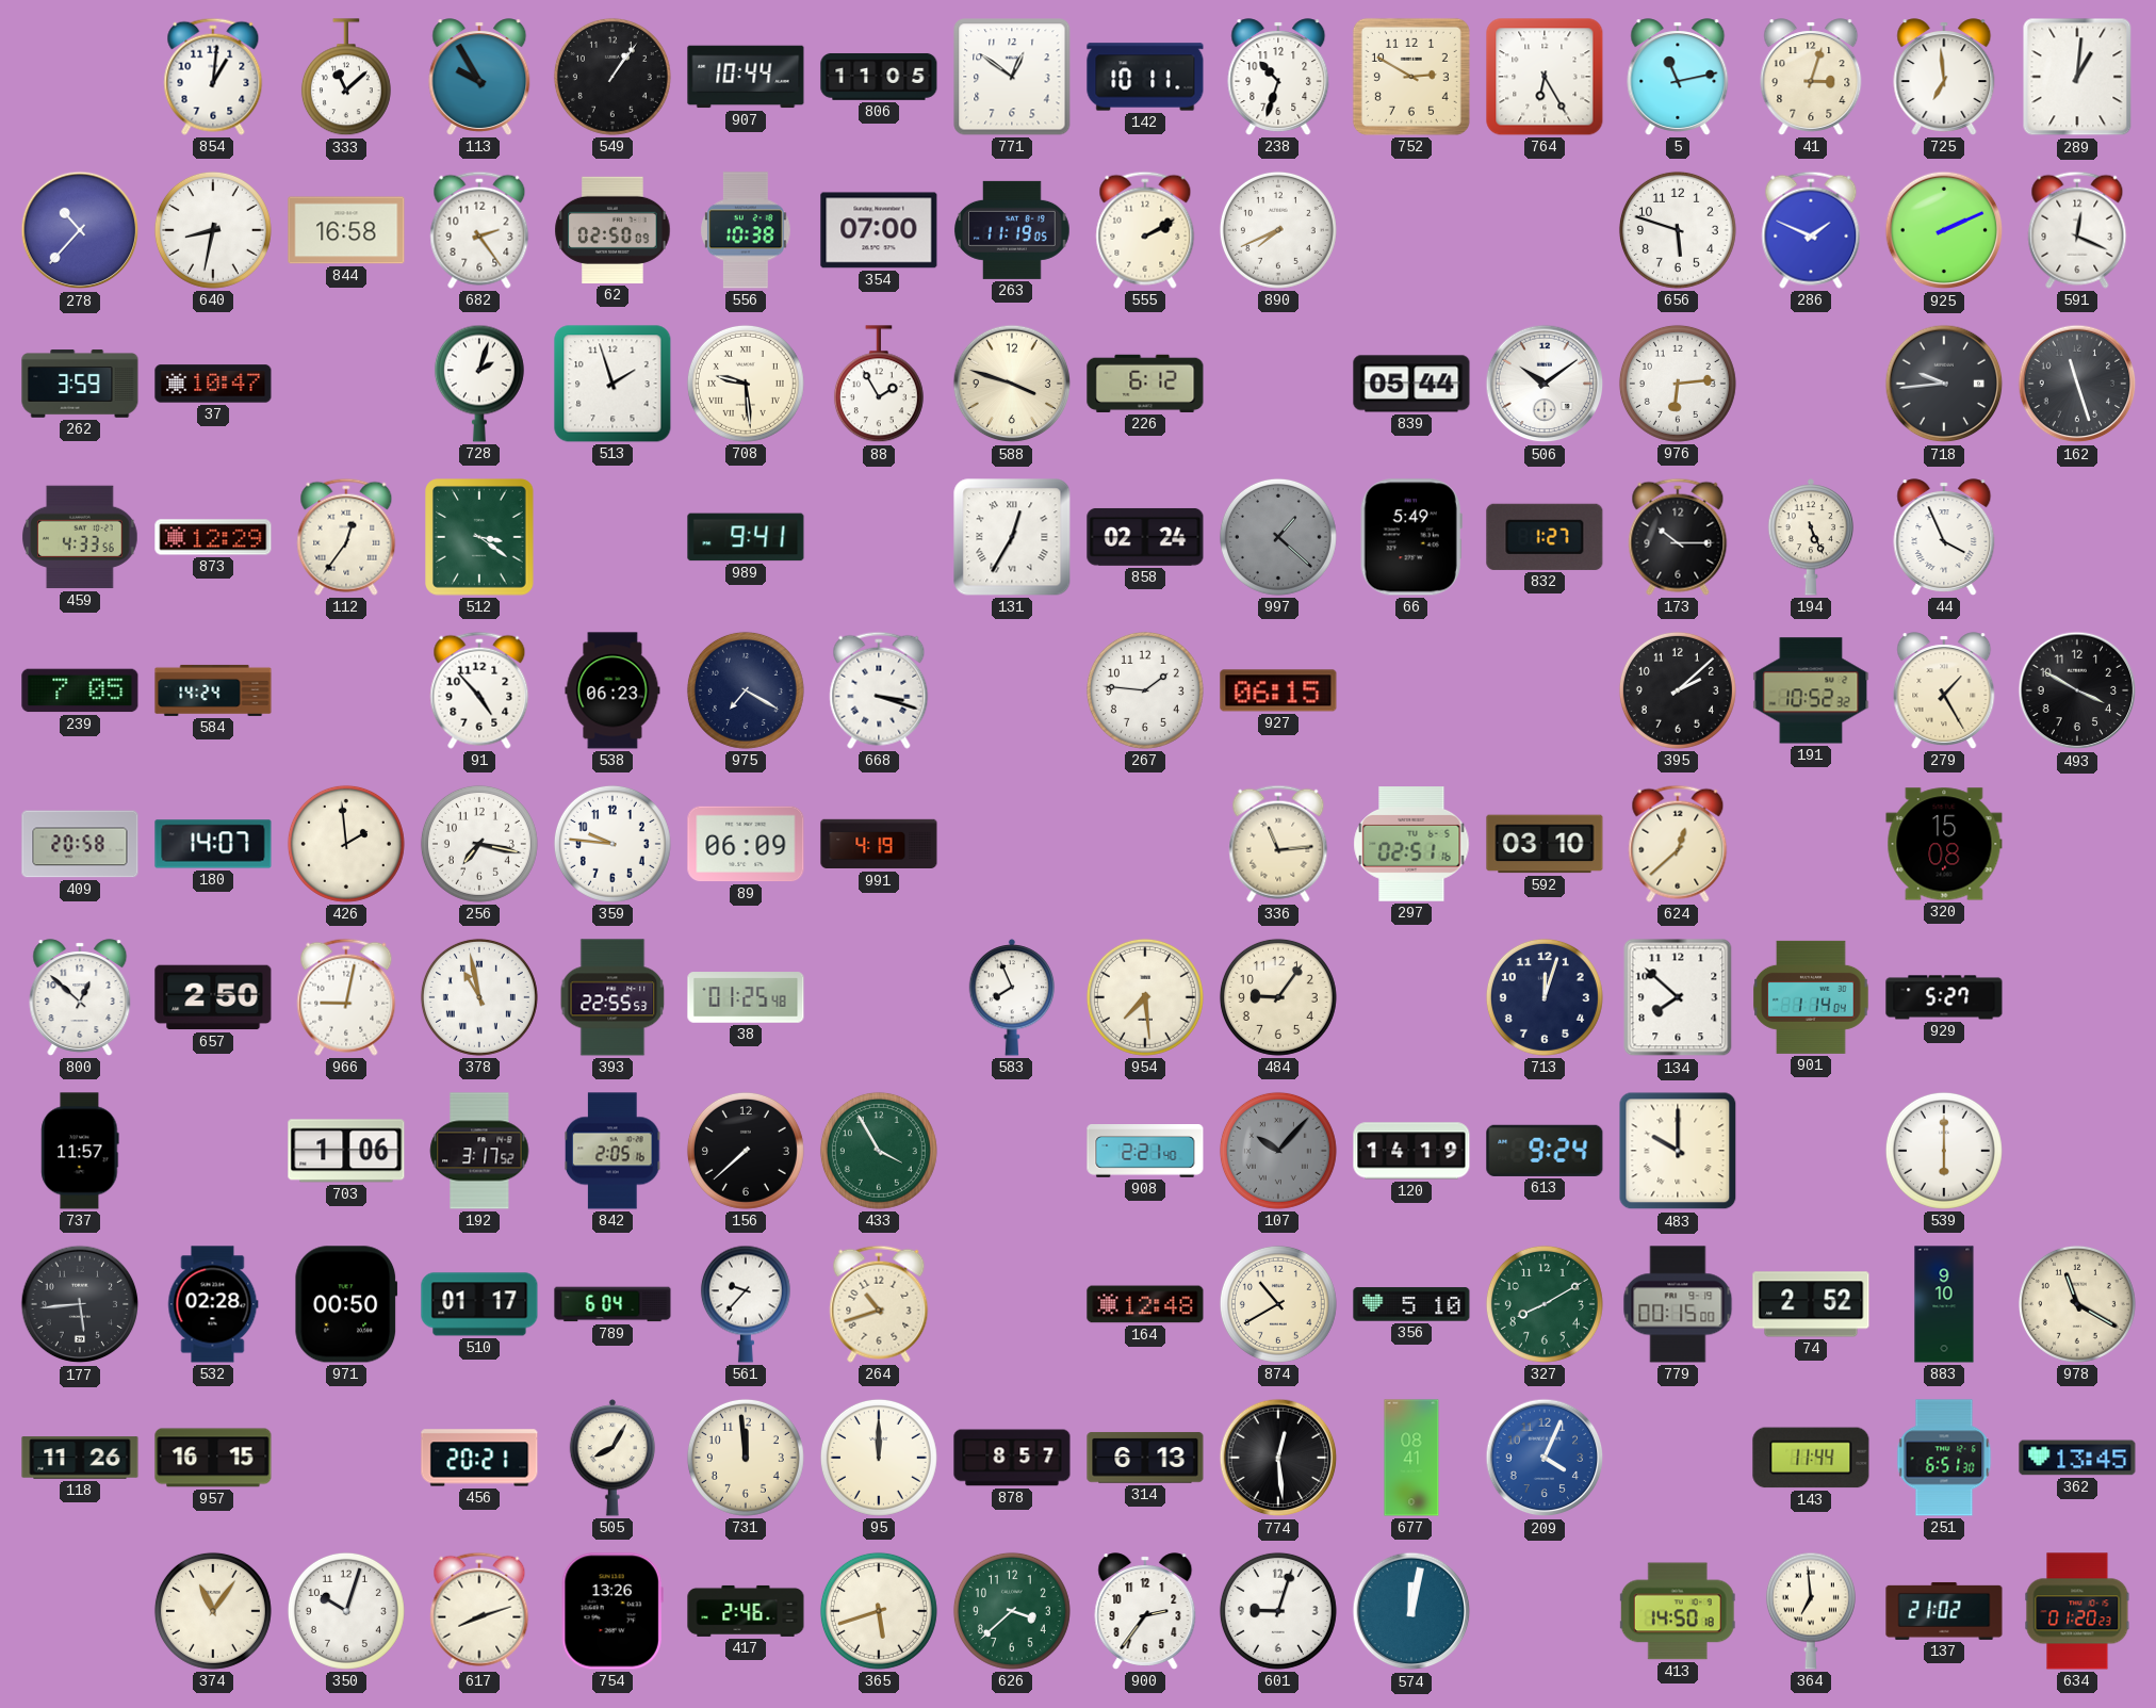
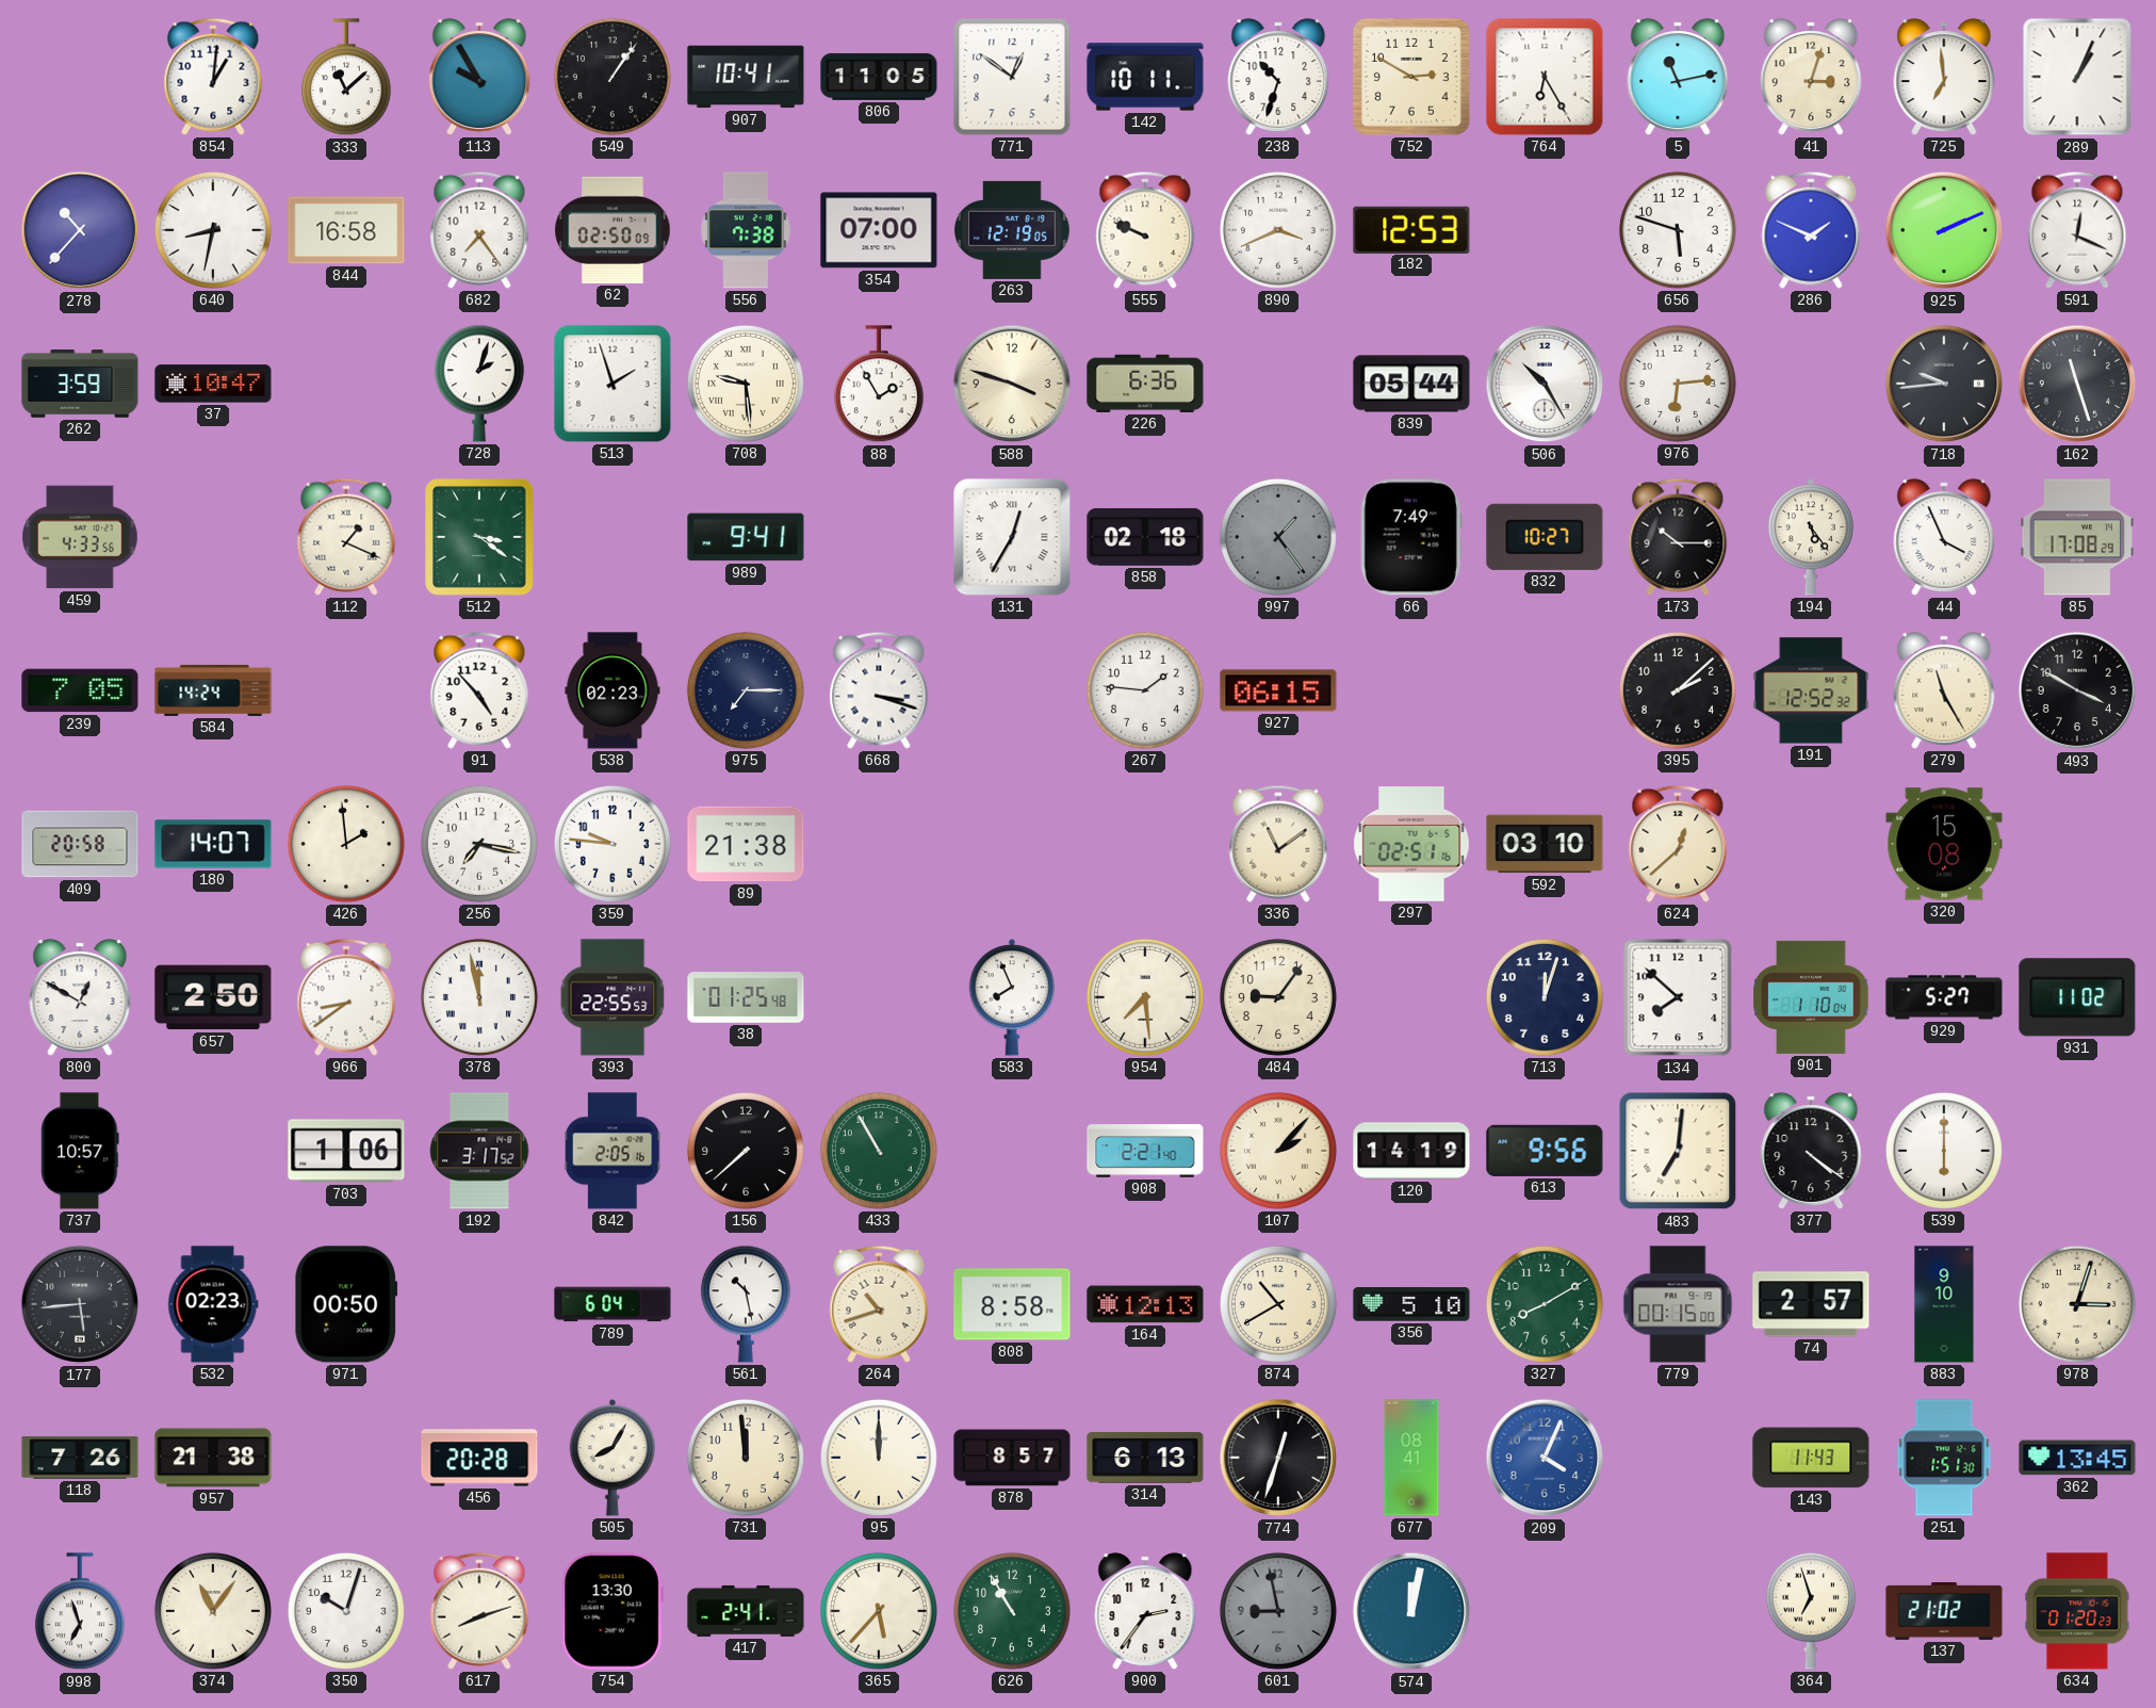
907: 10:44 -> 10:41
289: 1:01 -> 1:04
682: 2:24 -> 7:24
556: 10:38 -> 7:38
263: 11:19 -> 12:19
555: 2:10 -> 9:49
890: 7:41 -> 3:41
182: none -> 12:53
226: 6:12 -> 6:36
506: 10:09 -> 10:25
873: 12:29 -> none
112: 12:36 -> 1:19
858: 02:24 -> 02:18
997: 1:22 -> 1:24
66: 5:49 -> 7:49
832: 1:27 -> 10:27
194: 5:26 -> 5:24
85: none -> 17:08
538: 06:23 -> 02:23
975: 7:20 -> 7:15
191: 10:52 -> 12:52
279: 1:25 -> 11:25
89: 06:09 -> 21:38
991: 4:19 -> none
336: 11:14 -> 11:09
800: 12:52 -> 12:50
966: 9:02 -> 8:39
378: 10:58 -> 11:58
901: 1:14 -> 1:10
931: none -> 11:02
737: 11:57 -> 10:57
433: 3:55 -> 10:55
107: 10:07 -> 2:07
107 dial: grey -> cream
613: 9:24 -> 9:56
483: 10:00 -> 7:01
377: none -> 4:21
532: 02:28 -> 02:23
510: 01:17 -> none
561: 9:37 -> 10:28
808: none -> 8:58
164: 12:48 -> 12:13
74: 2:52 -> 2:57
978: 11:20 -> 3:03
118: 11:26 -> 7:26
957: 16:15 -> 21:38
456: 20:21 -> 20:28
774: 12:29 -> 12:33
143: 11:44 -> 11:43
251: 6:51 -> 1:51
998: none -> 6:57
754: 13:26 -> 13:30
417: 2:46 -> 2:41
365: 5:42 -> 5:37
626: 3:38 -> 10:55
601: 9:03 -> 8:58
601 dial: white -> grey
413: 14:50 -> none
364: 6:59 -> 6:57
